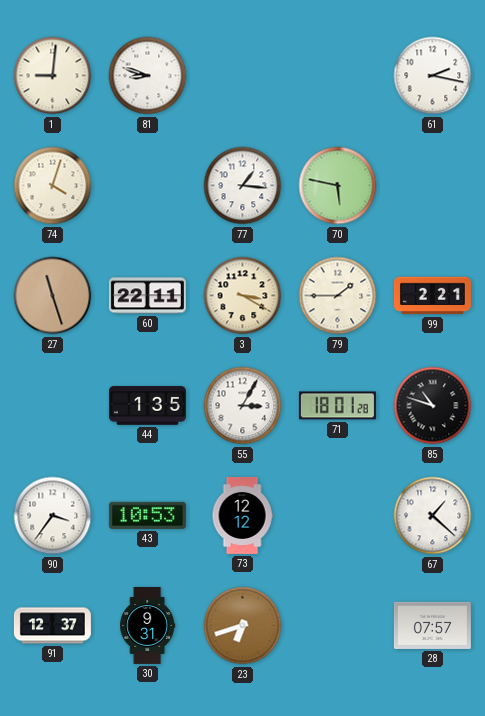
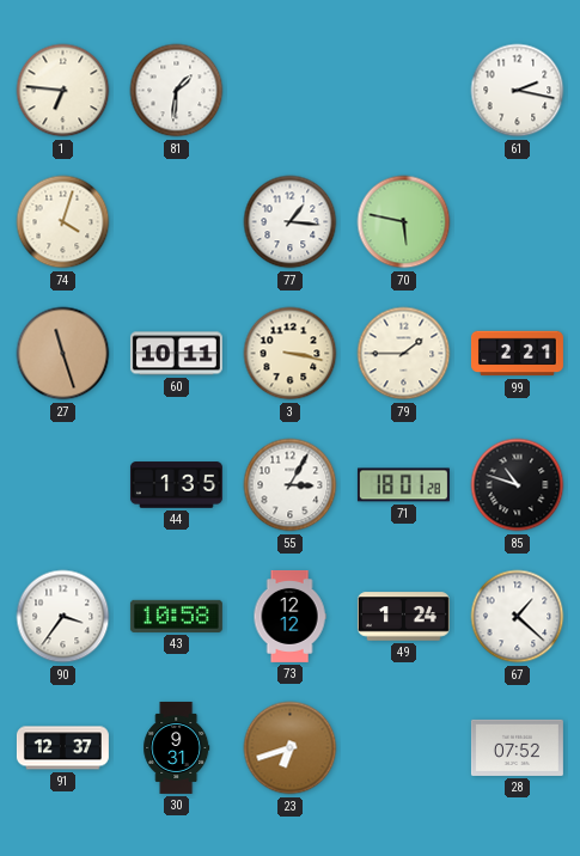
1: 9:01 -> 6:46
81: 8:48 -> 1:31
60: 22:11 -> 10:11
3: 3:20 -> 3:17
43: 10:53 -> 10:58
49: none -> 1:24
28: 07:57 -> 07:52
